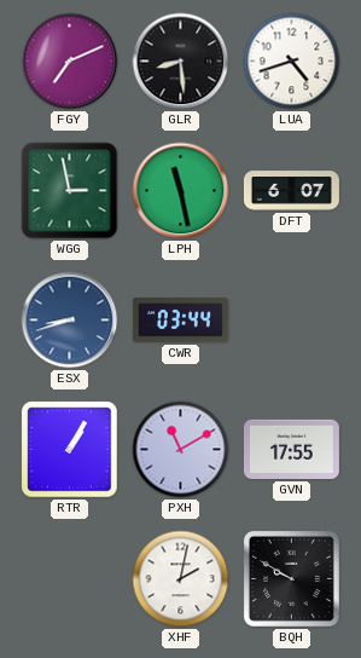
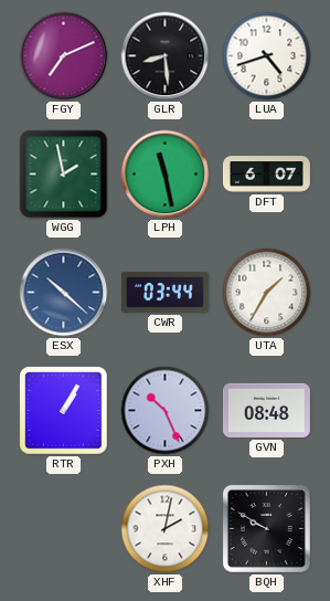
WGG: 2:58 -> 1:58
ESX: 8:42 -> 10:22
UTA: none -> 1:35
PXH: 11:10 -> 10:26
GVN: 17:55 -> 08:48
